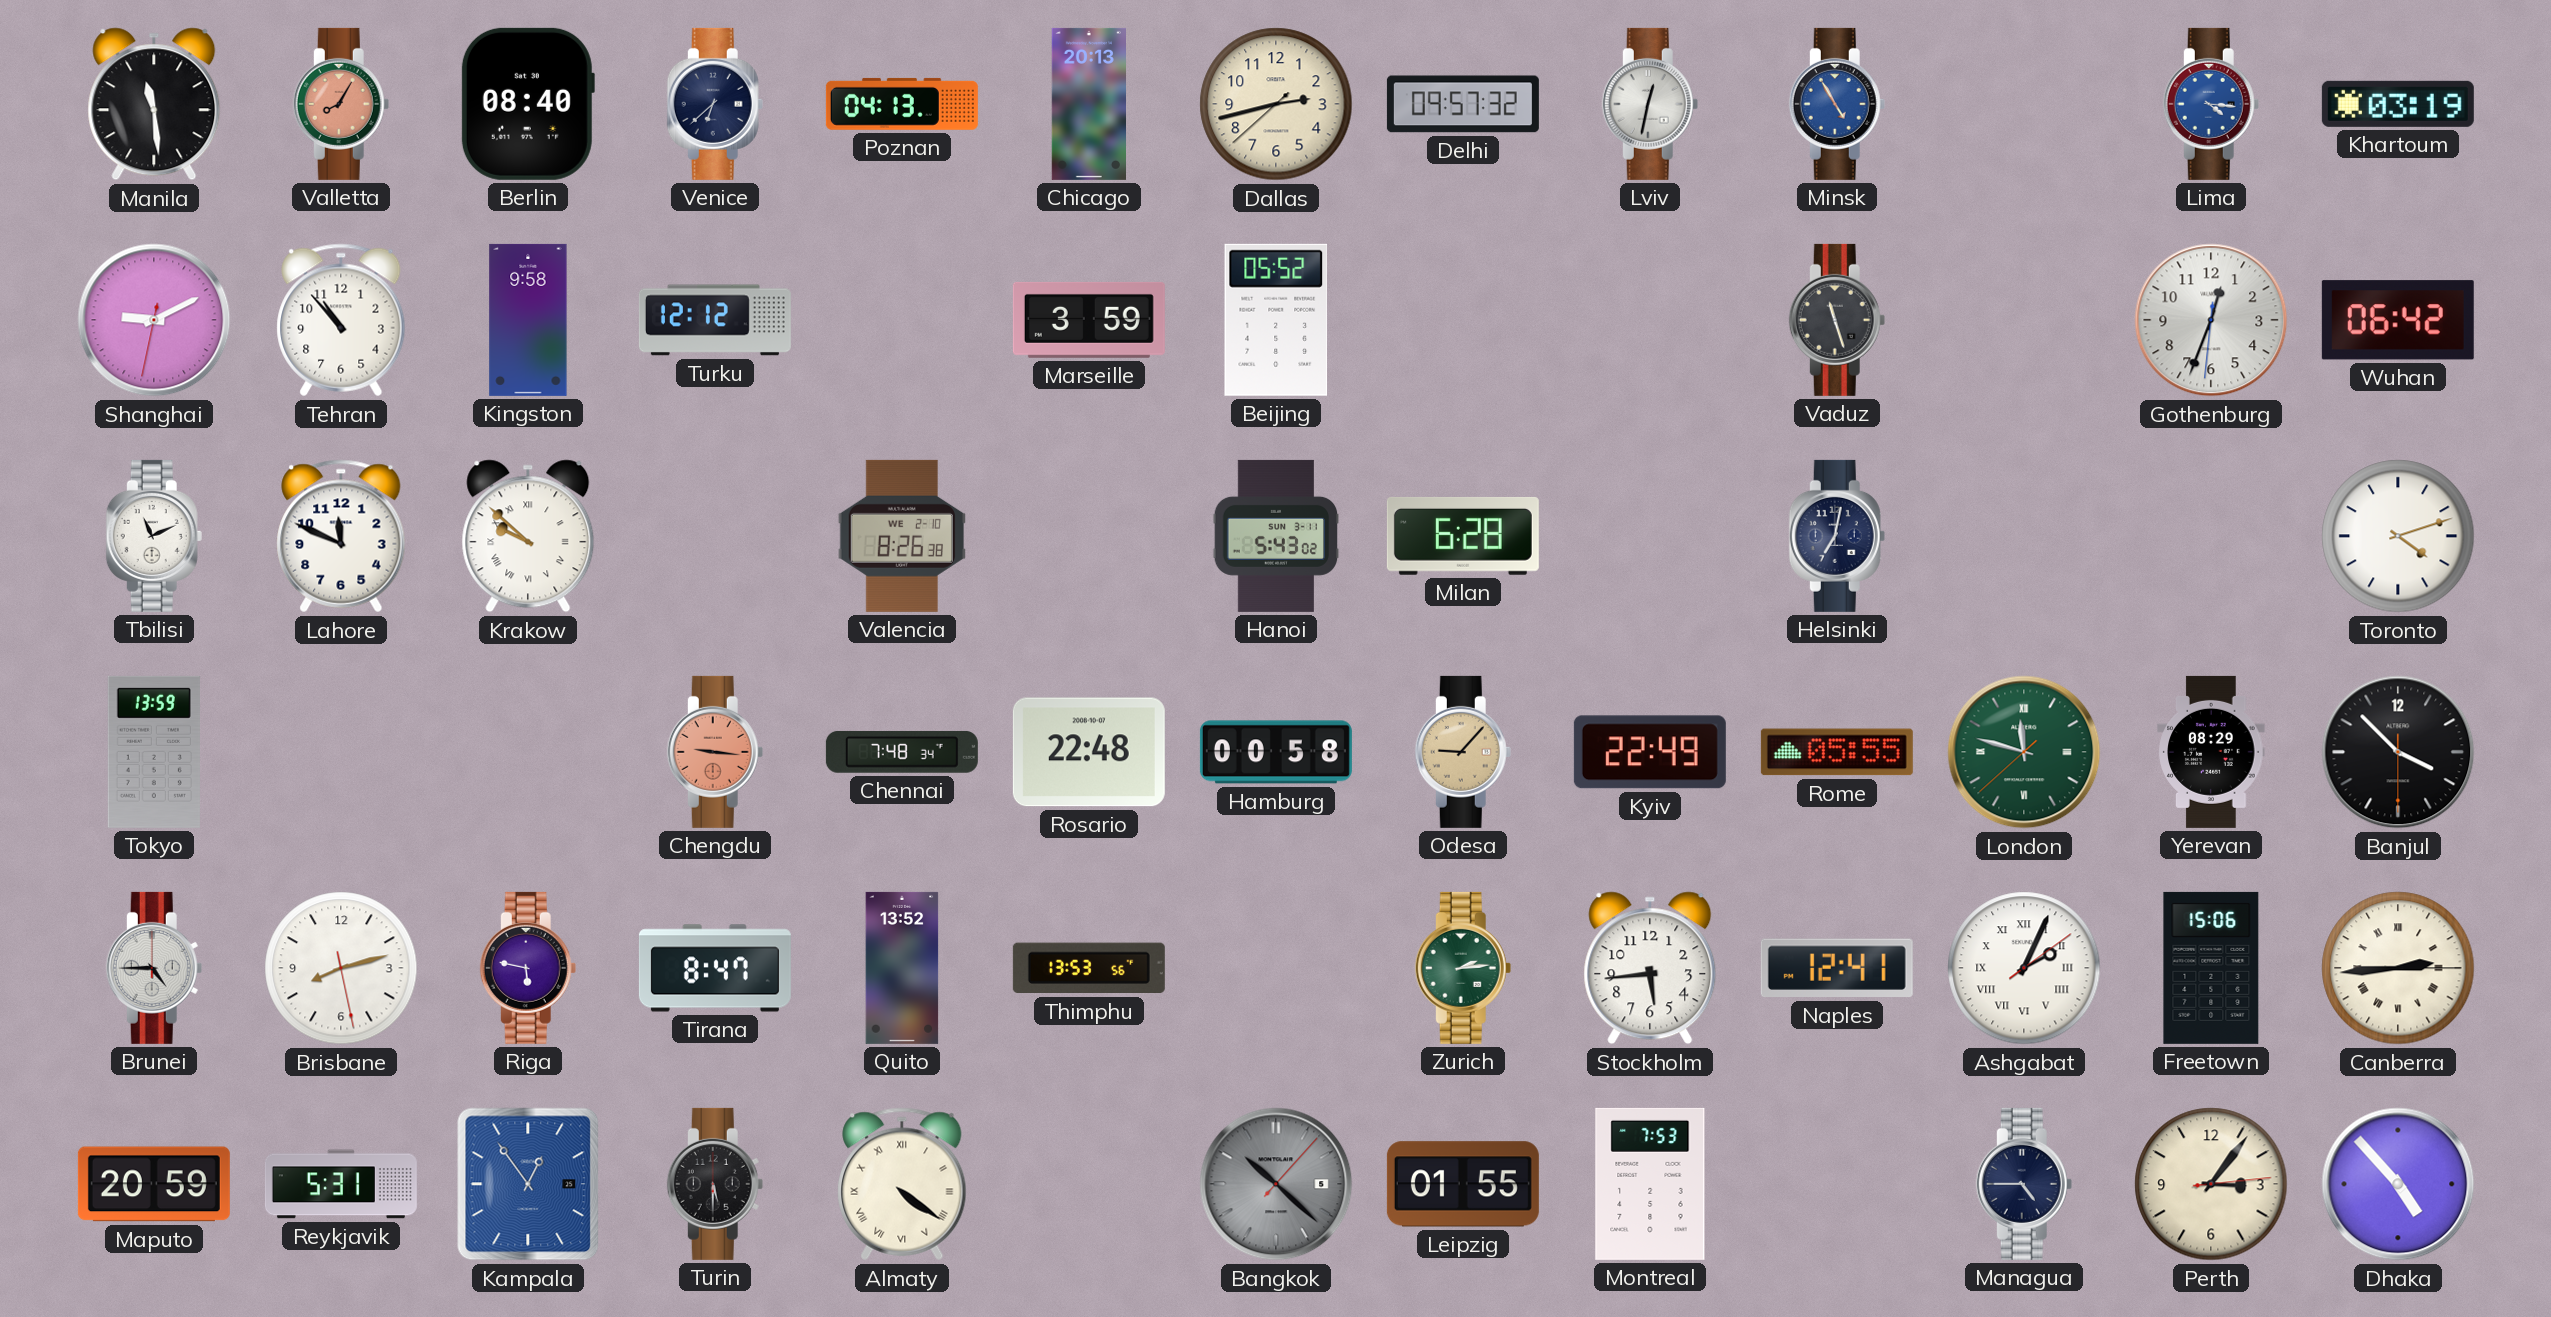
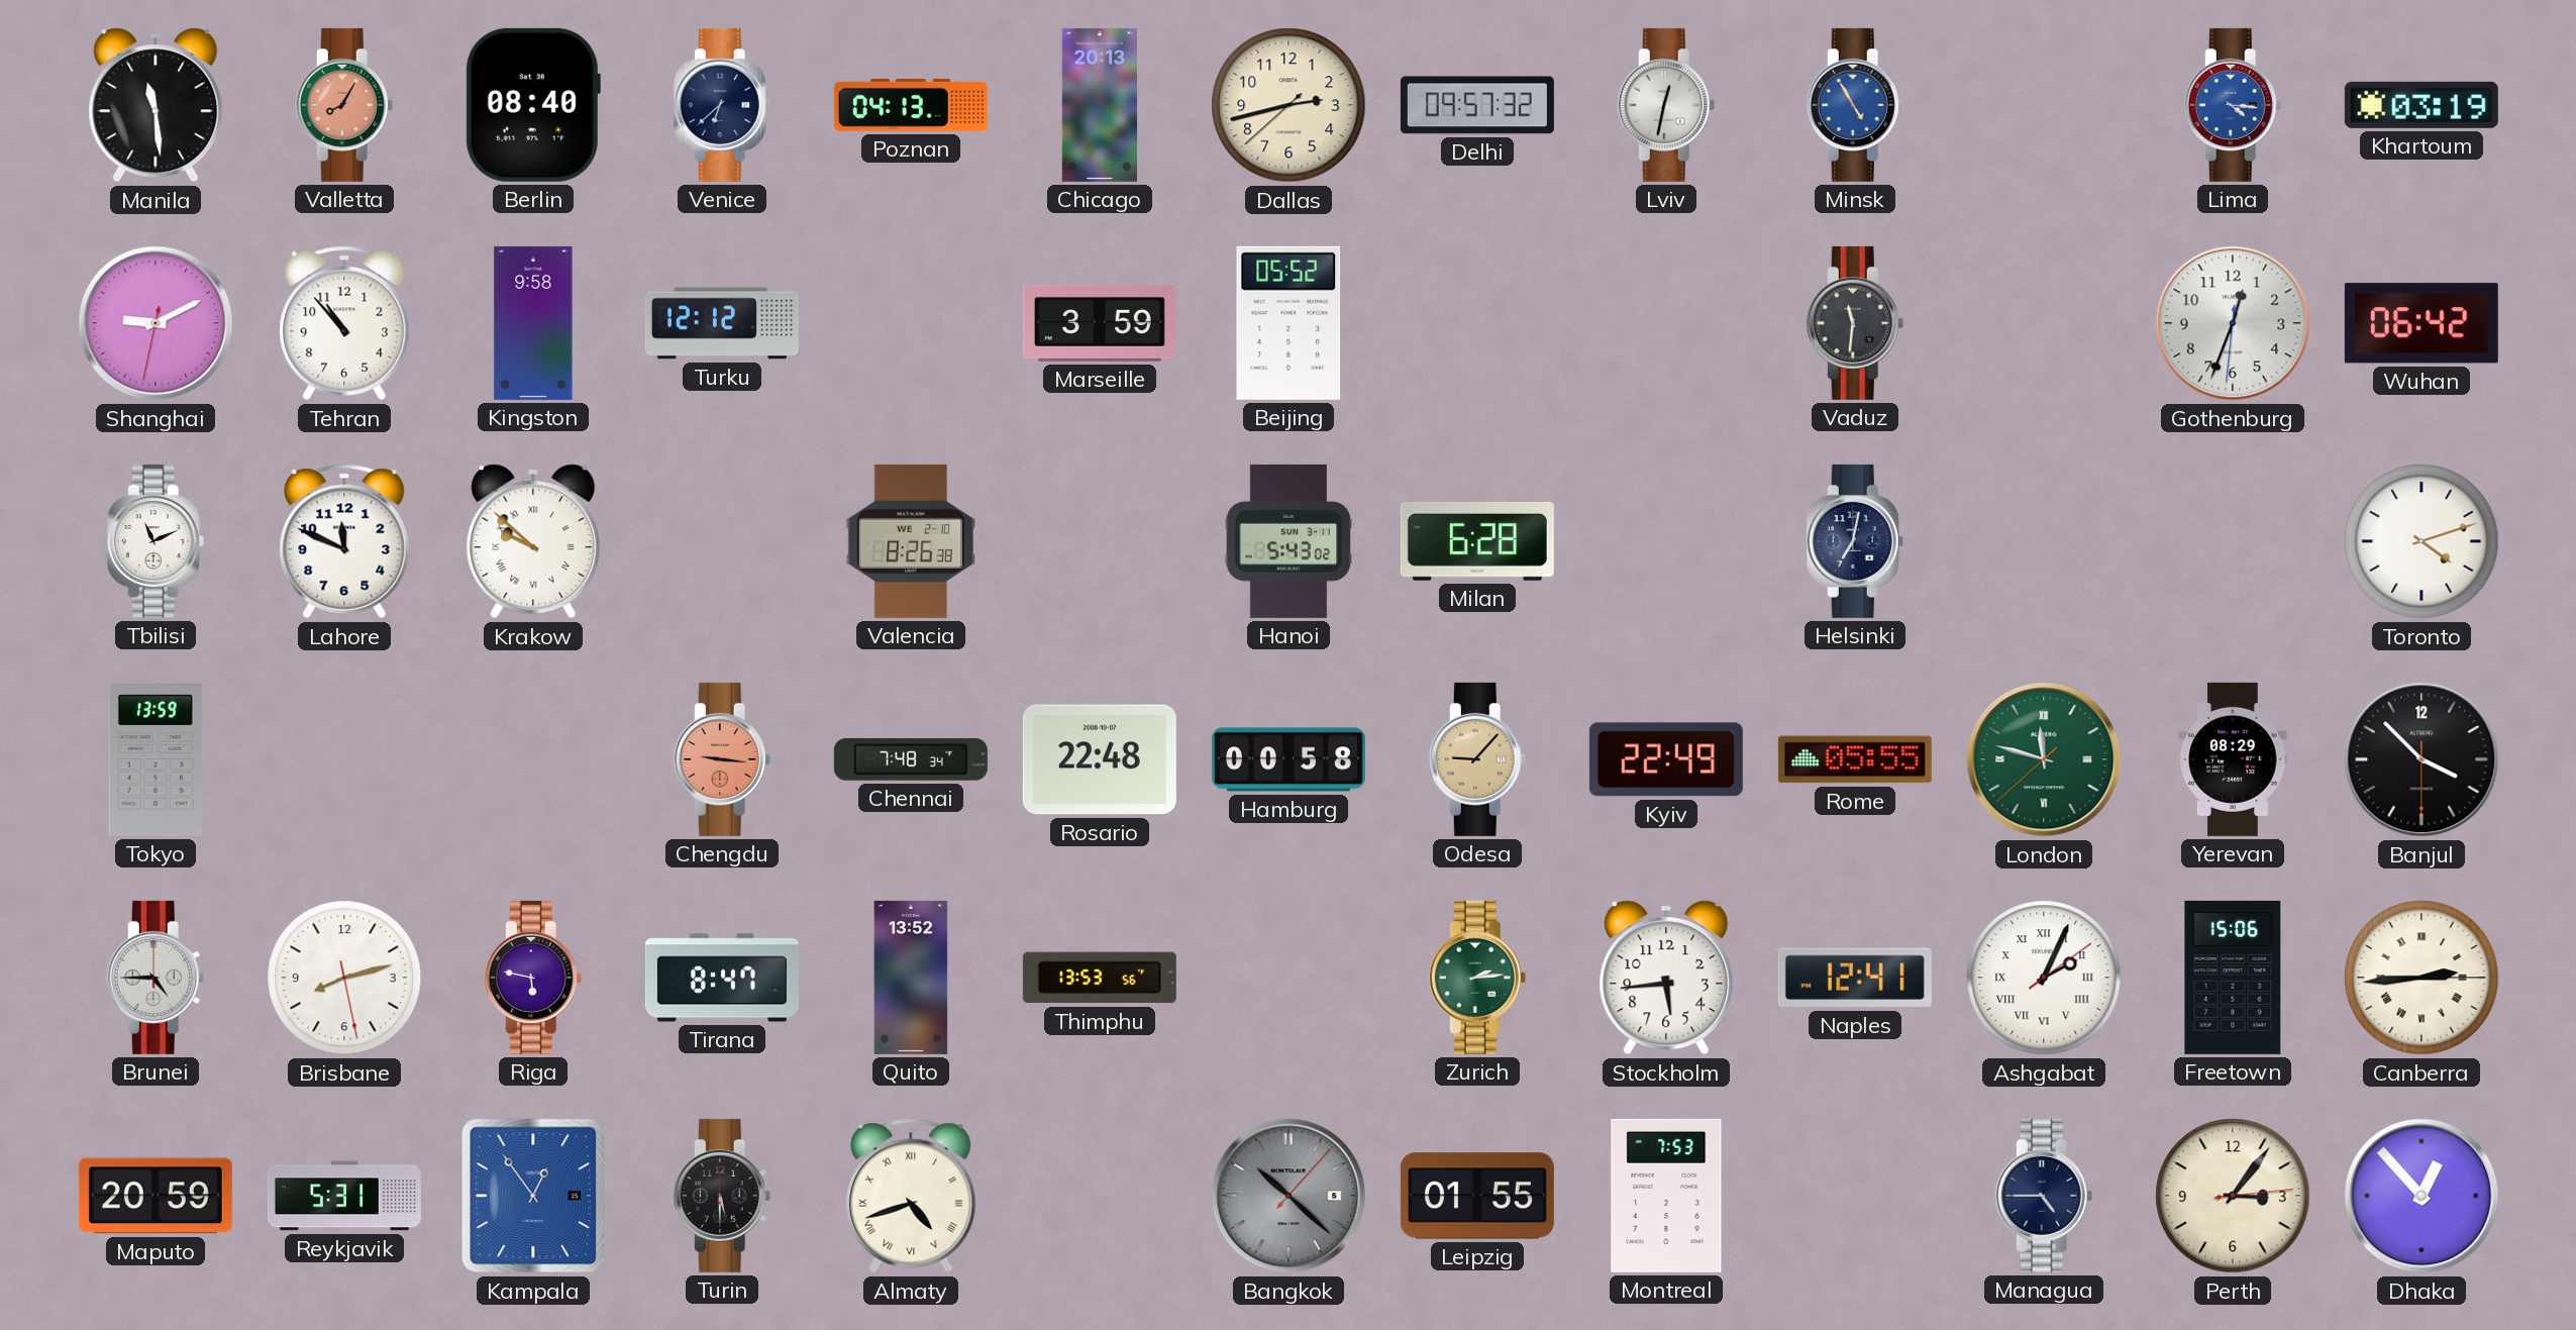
Vaduz: 11:27 -> 11:31
Almaty: 4:21 -> 4:42
Dhaka: 4:53 -> 12:53
